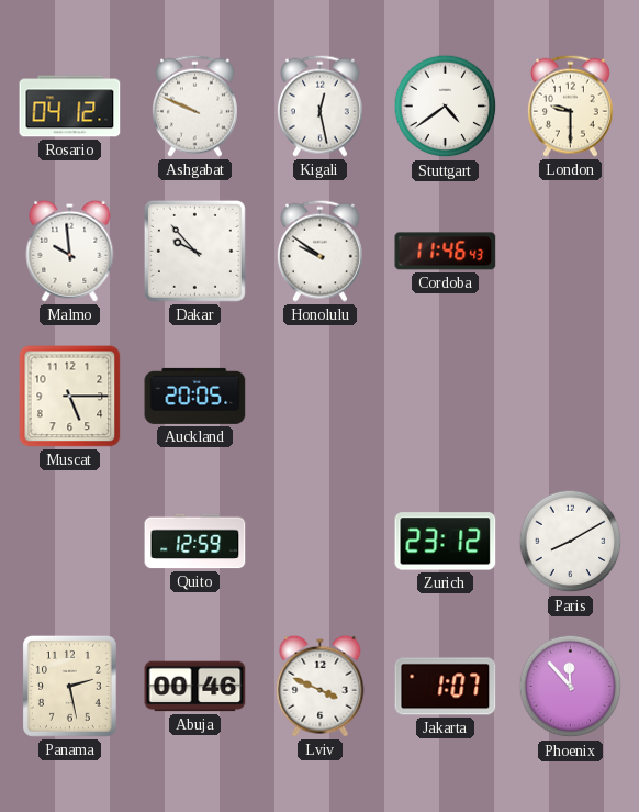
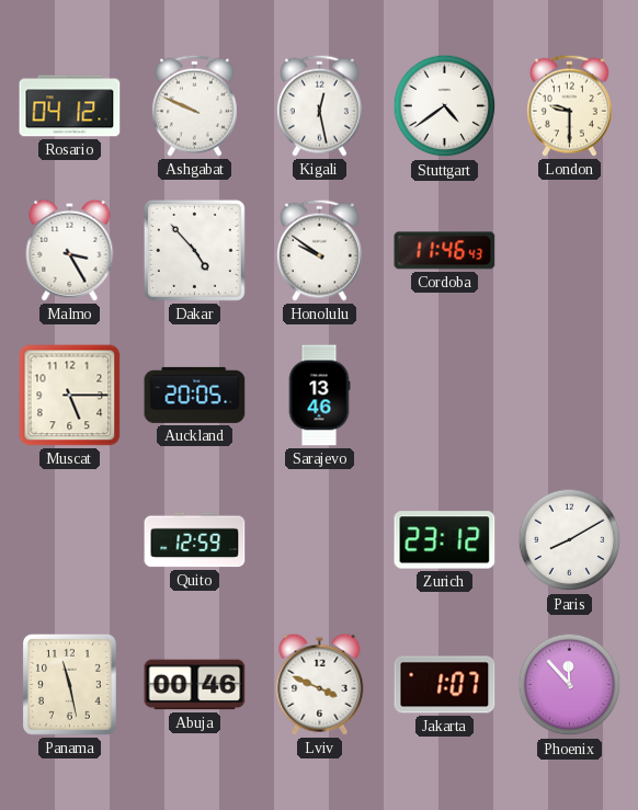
Malmo: 9:59 -> 3:25
Dakar: 9:53 -> 4:53
Sarajevo: none -> 13:46
Panama: 2:28 -> 11:28
